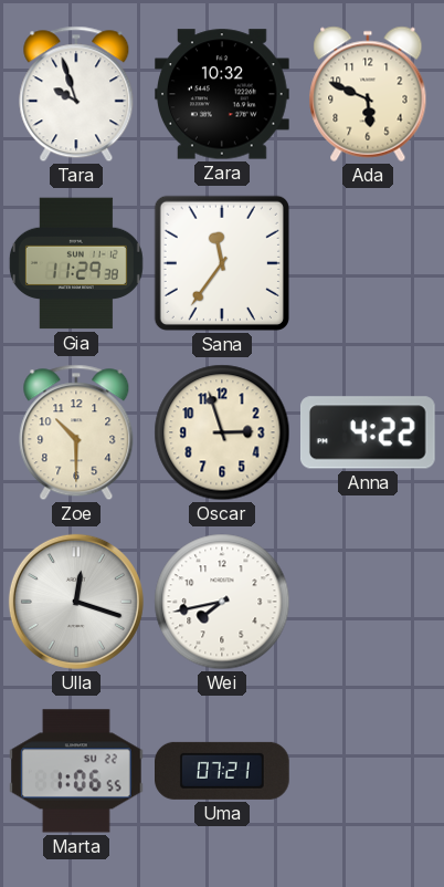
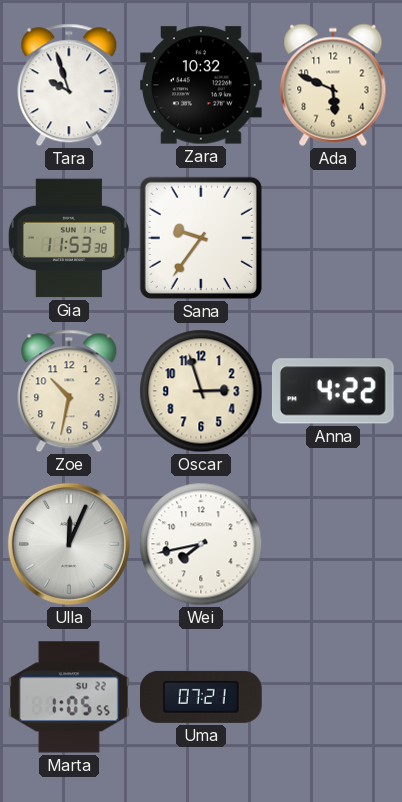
Gia: 11:29 -> 11:53
Sana: 11:36 -> 9:36
Zoe: 10:30 -> 10:32
Ulla: 12:18 -> 12:04
Marta: 1:06 -> 1:05
